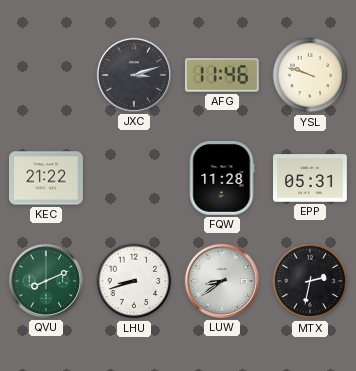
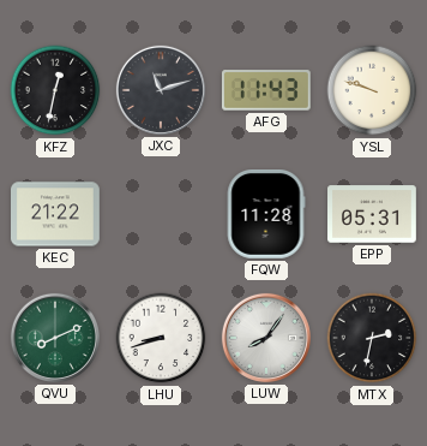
KFZ: none -> 12:32
JXC: 3:12 -> 11:12
AFG: 11:46 -> 11:43
LUW: 8:39 -> 8:06
